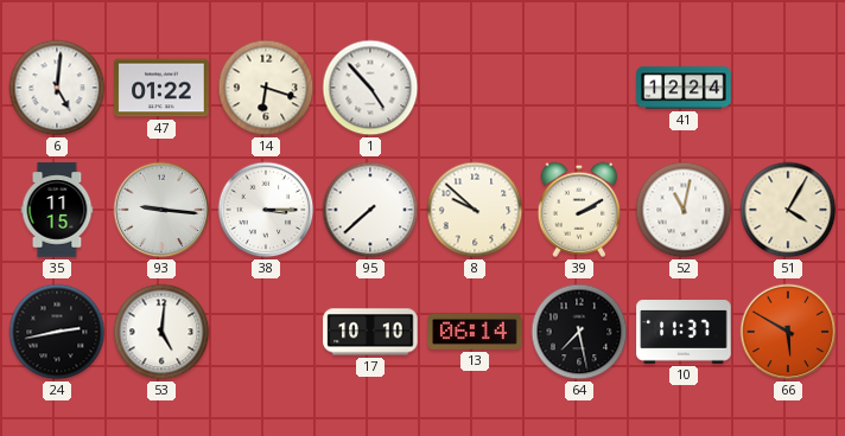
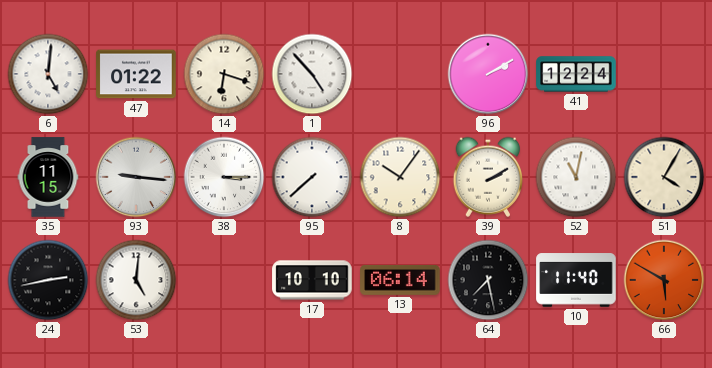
96: none -> 2:10
8: 9:52 -> 10:06
10: 11:37 -> 11:40
